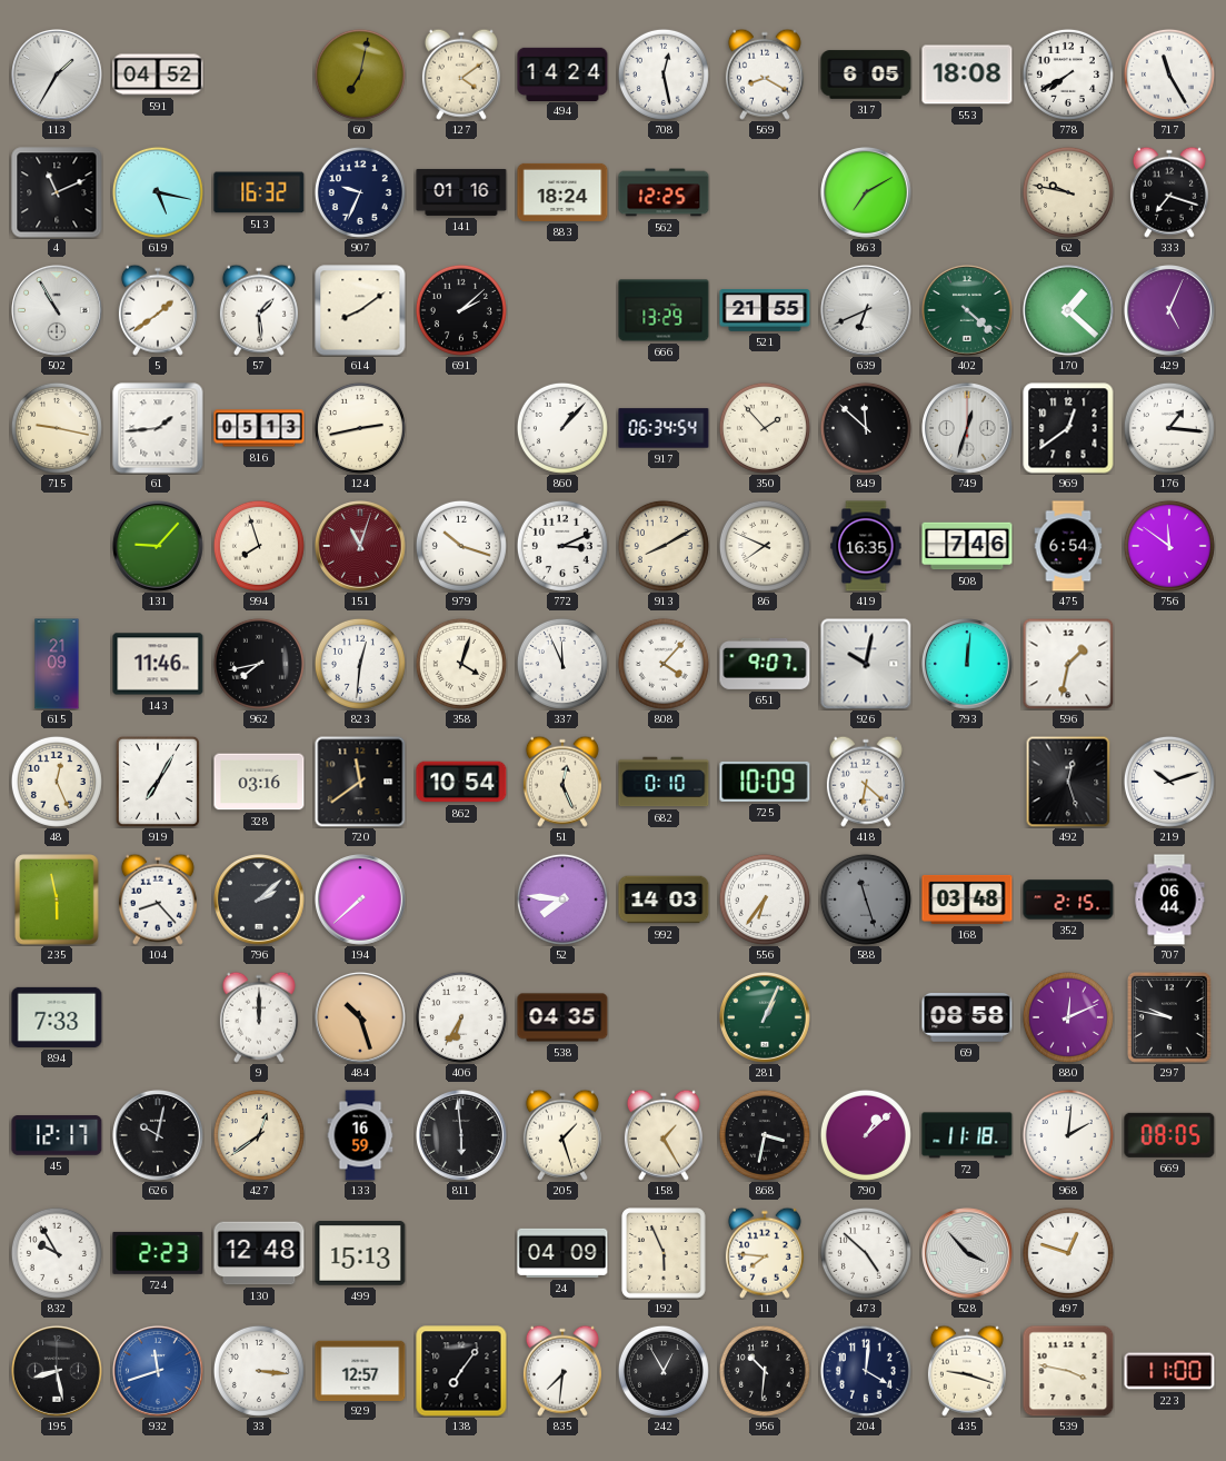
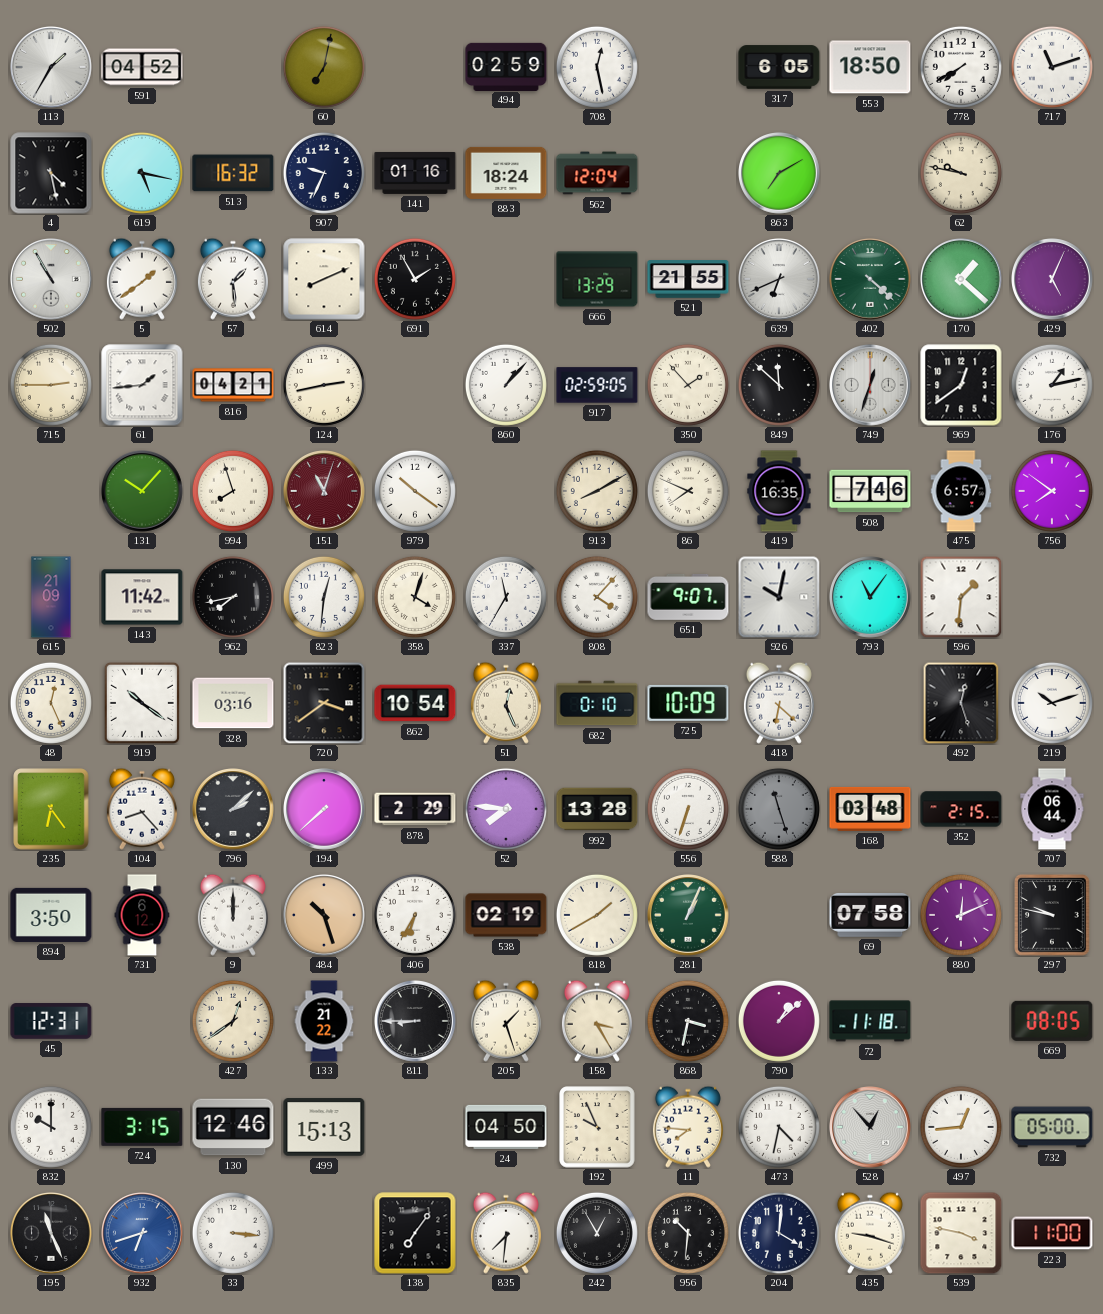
127: 4:09 -> none
494: 14:24 -> 02:59
569: 8:20 -> none
553: 18:08 -> 18:50
717: 11:25 -> 11:12
4: 11:11 -> 4:28
562: 12:25 -> 12:04
333: 7:18 -> none
614: 8:09 -> 8:11
691: 2:08 -> 1:55
715: 9:17 -> 2:45
816: 05:13 -> 04:21
917: 06:34 -> 02:59
176: 1:16 -> 1:13
131: 9:07 -> 10:07
979: 10:18 -> 10:21
772: 3:11 -> none
475: 6:54 -> 6:57
756: 11:51 -> 7:51
143: 11:46 -> 11:42
337: 11:56 -> 11:35
793: 12:01 -> 11:06
596: 1:32 -> 1:31
919: 7:05 -> 10:21
720: 11:39 -> 3:39
235: 5:58 -> 6:24
878: none -> 2:29
992: 14:03 -> 13:28
556: 6:36 -> 6:33
894: 7:33 -> 3:50
731: none -> 6:12
538: 04:35 -> 02:19
818: none -> 1:40
69: 08:58 -> 07:58
45: 12:17 -> 12:31
626: 10:02 -> none
133: 16:59 -> 21:22
811: 5:59 -> 8:45
158: 1:25 -> 3:25
968: 2:01 -> none
832: 9:55 -> 10:00
724: 2:23 -> 3:15
130: 12:48 -> 12:46
24: 04:09 -> 04:50
192: 5:56 -> 9:56
473: 4:52 -> 4:32
528: 3:53 -> 12:53
497: 12:48 -> 12:44
732: none -> 05:00
195: 8:28 -> 11:26
932: 11:42 -> 6:42
929: 12:57 -> none
